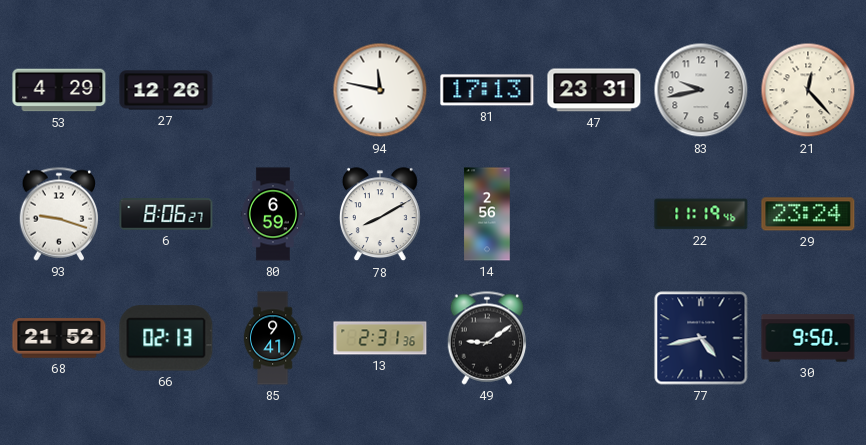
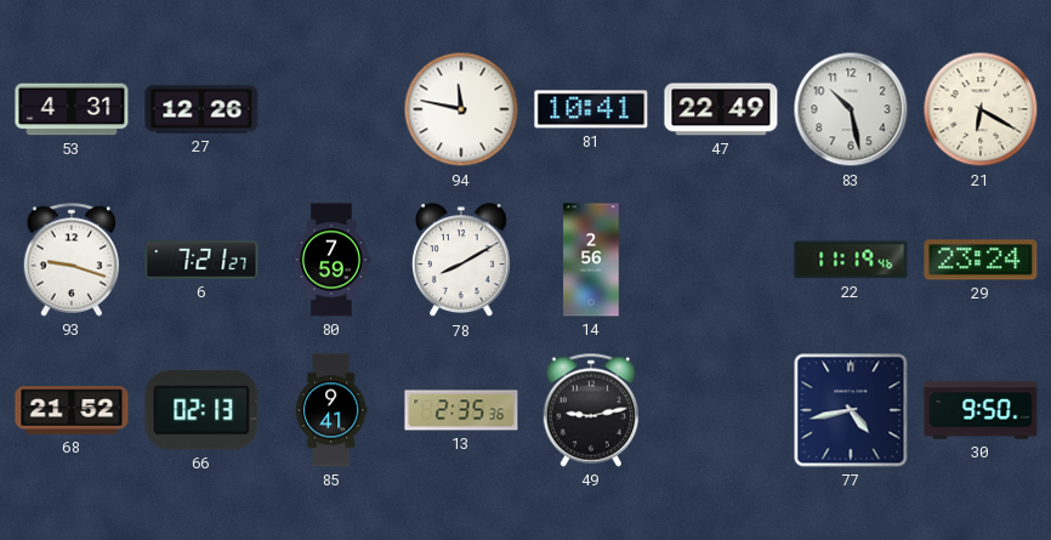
53: 4:29 -> 4:31
81: 17:13 -> 10:41
47: 23:31 -> 22:49
83: 9:43 -> 10:28
21: 12:23 -> 6:20
6: 8:06 -> 7:21
80: 6:59 -> 7:59
13: 2:31 -> 2:35
49: 9:09 -> 9:13
